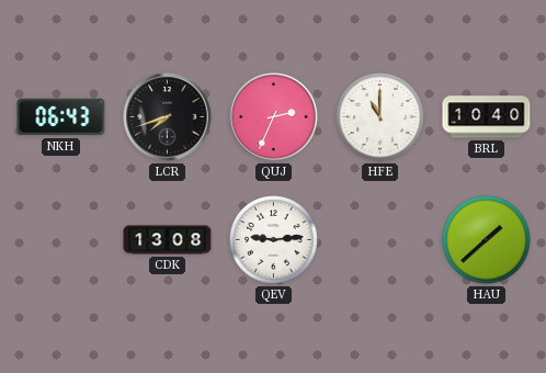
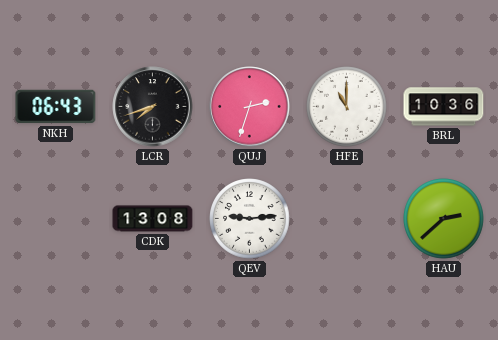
QUJ: 2:34 -> 2:33
BRL: 10:40 -> 10:36
HAU: 1:38 -> 2:38
